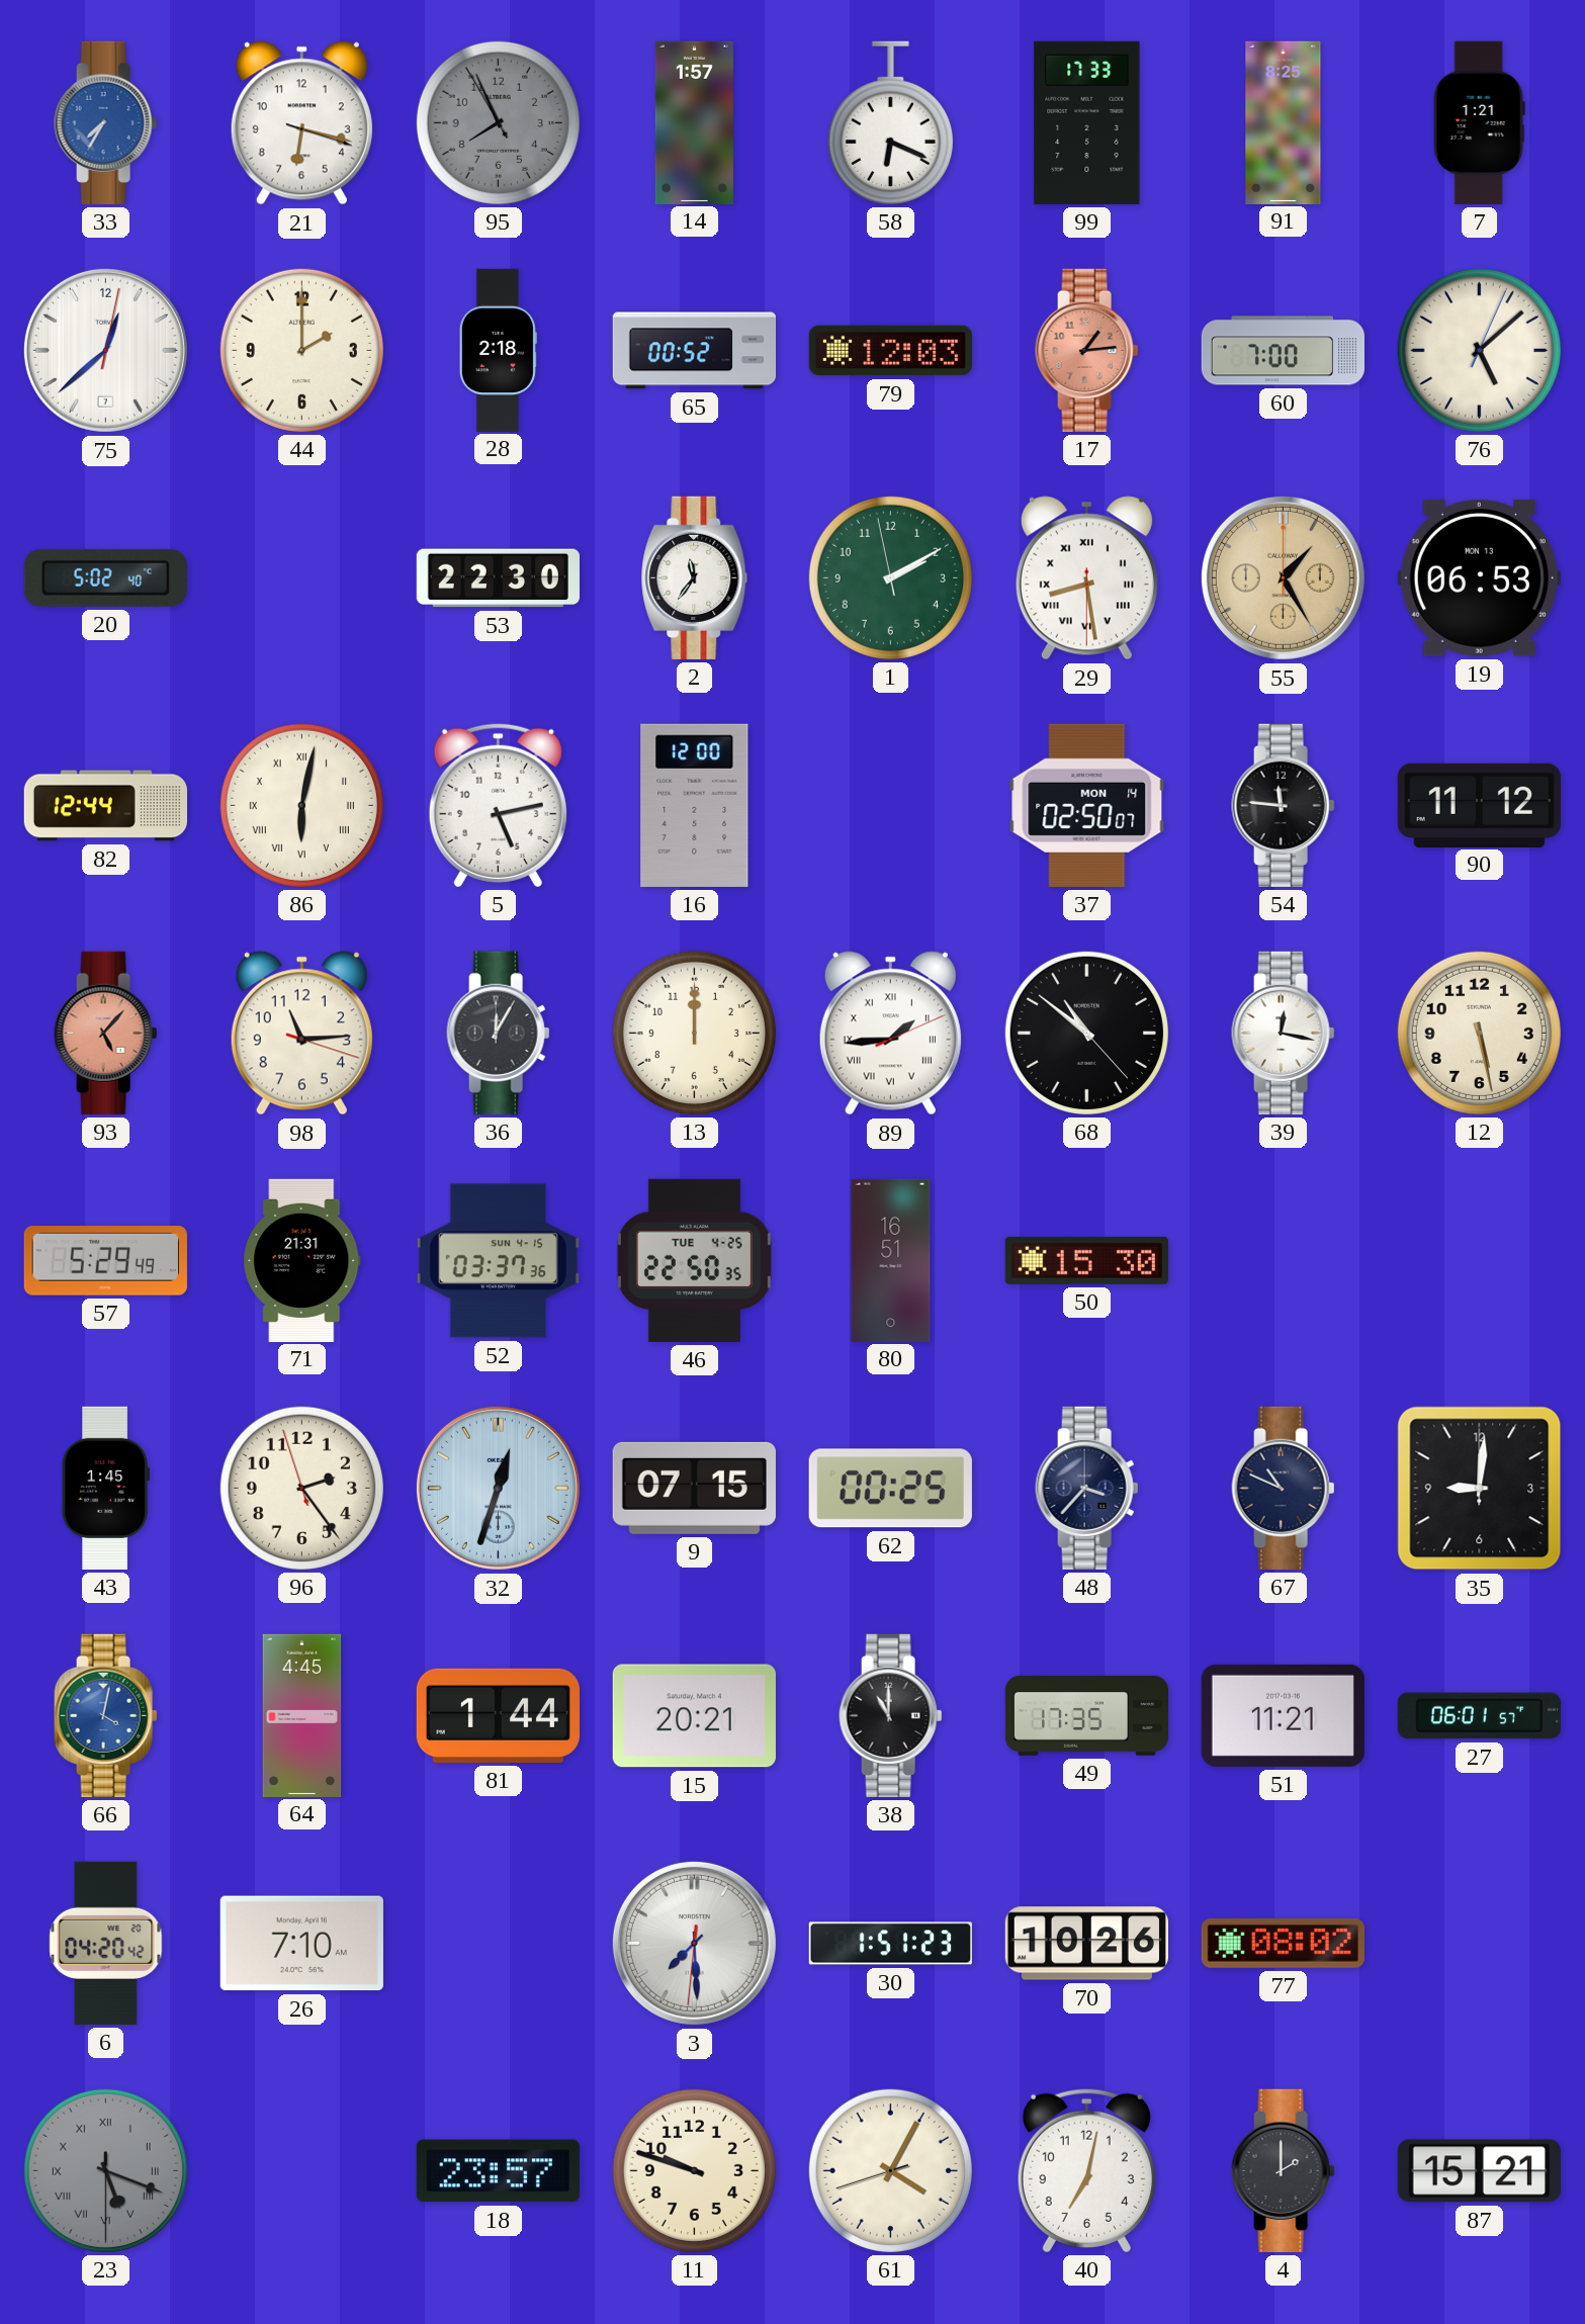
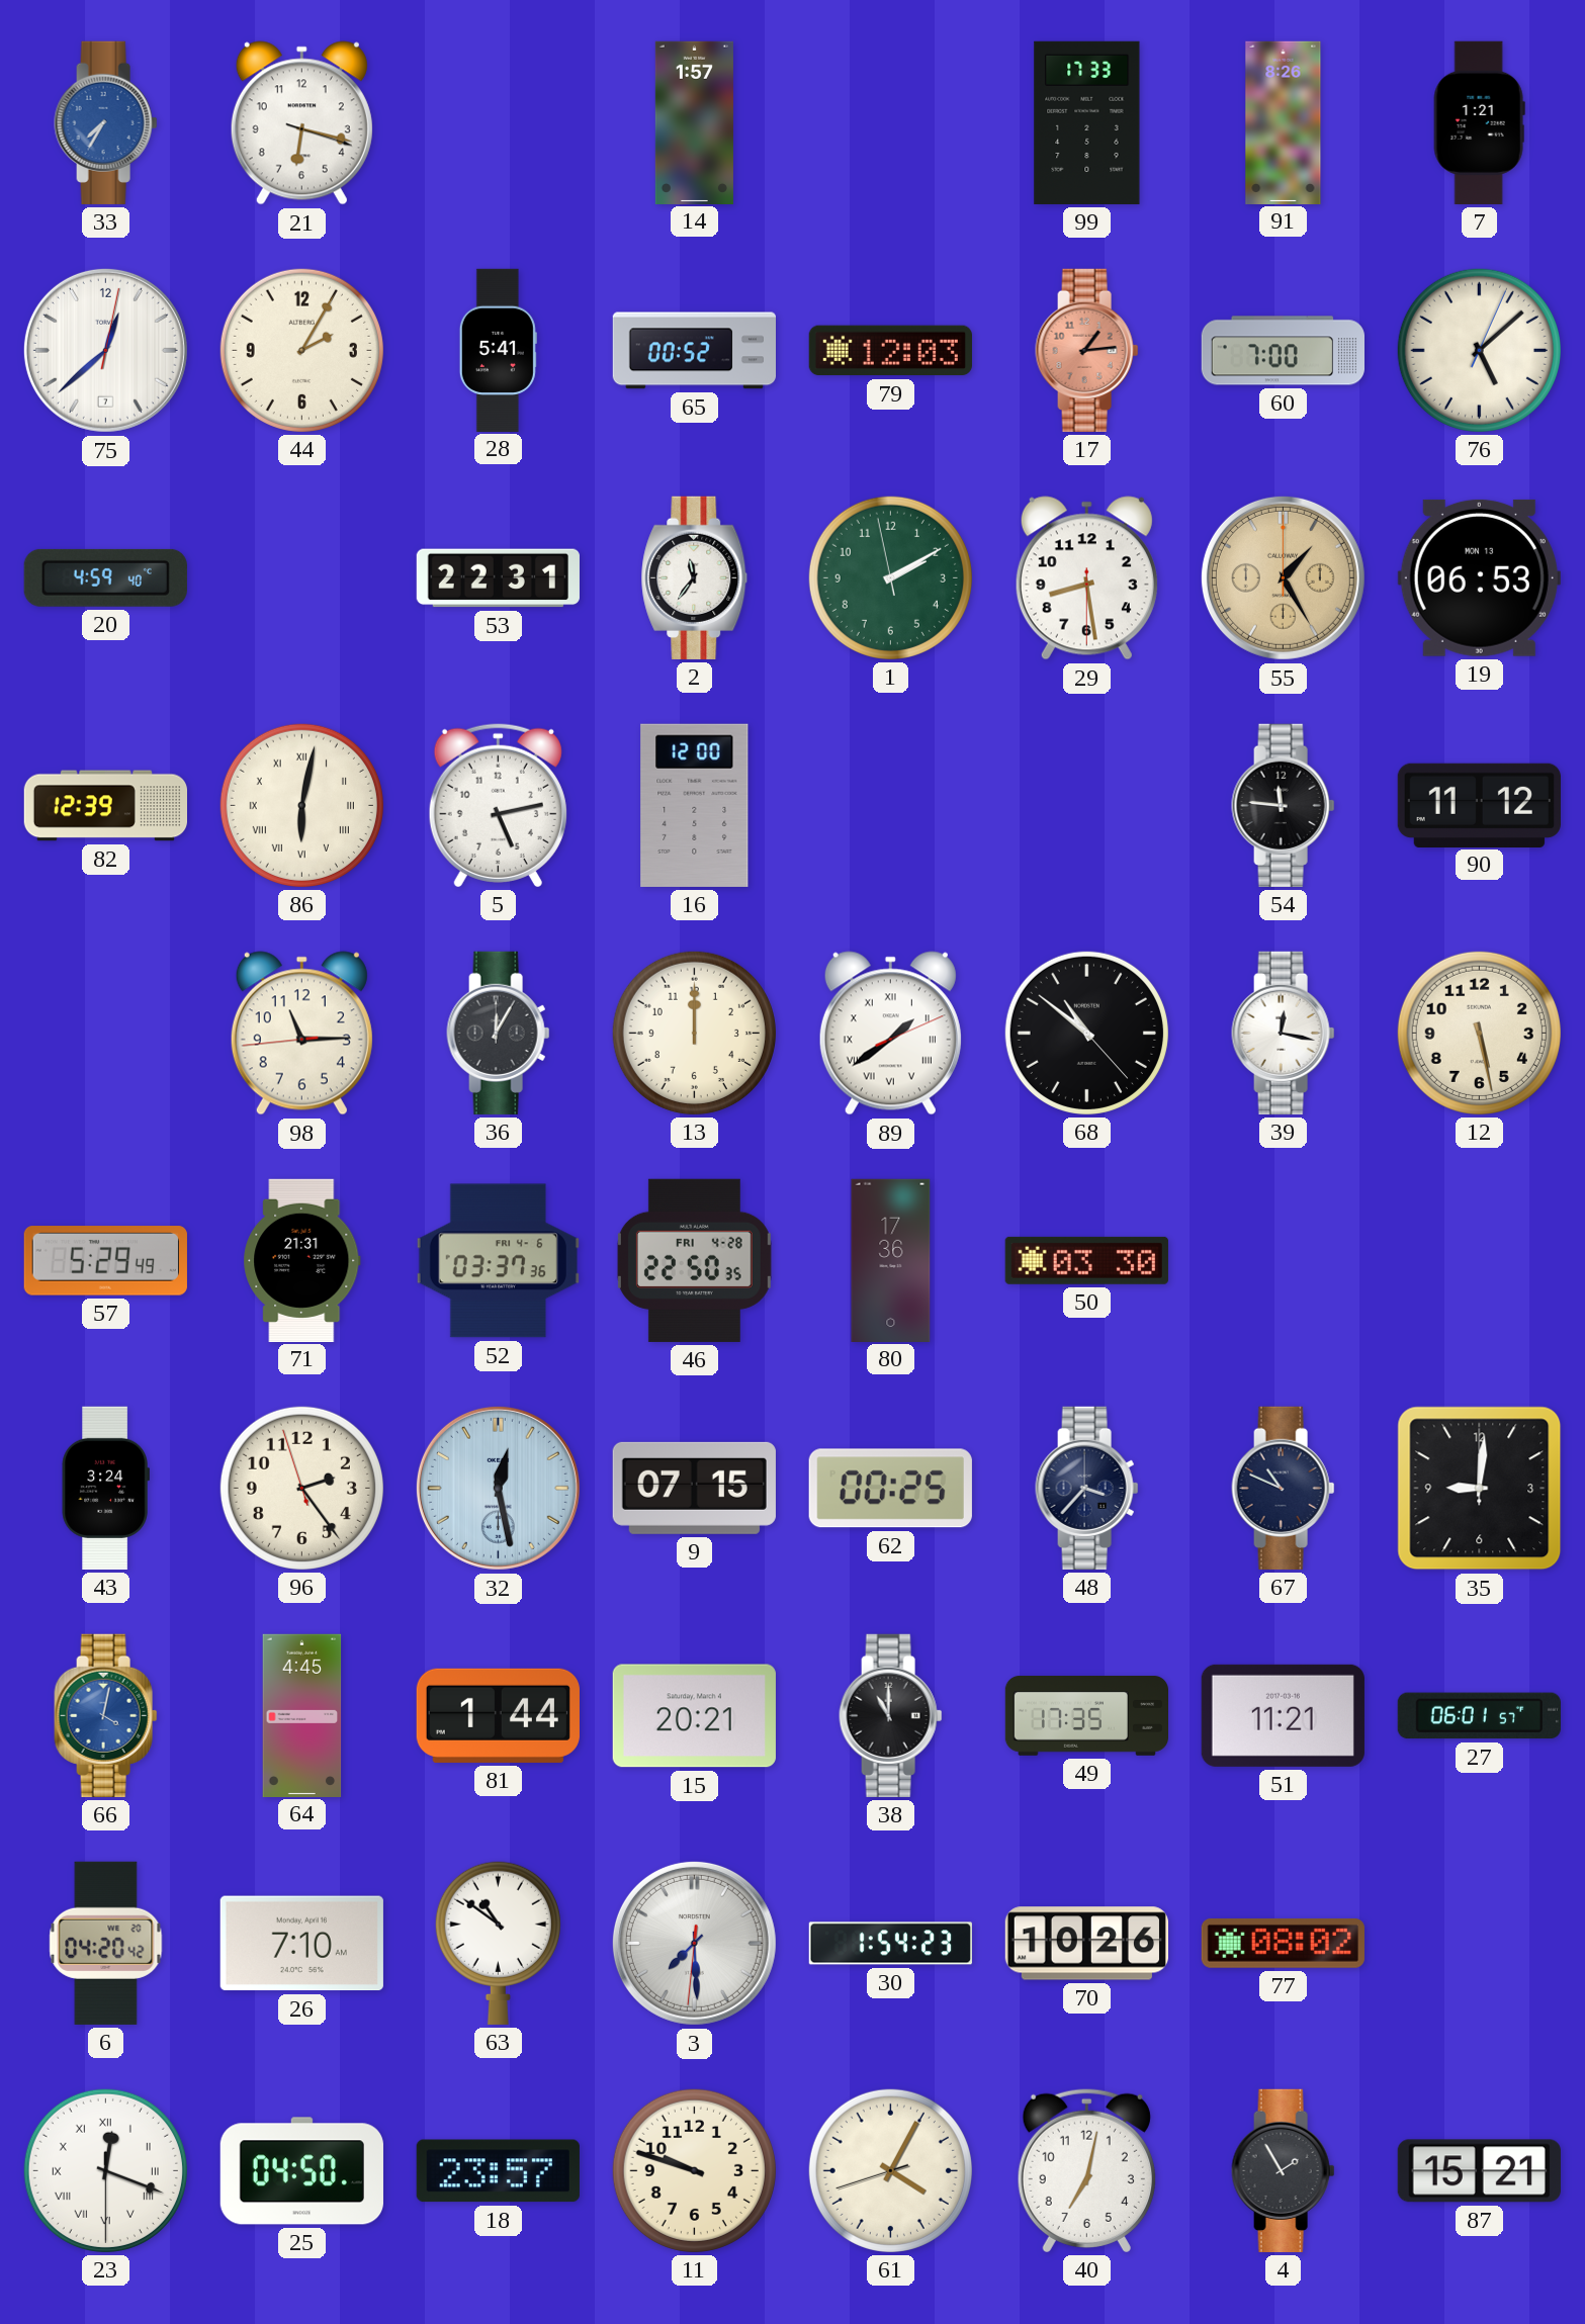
95: 7:55 -> none
58: 6:19 -> none
91: 8:25 -> 8:26
44: 2:00 -> 2:05
28: 2:18 -> 5:41
20: 5:02 -> 4:59
53: 22:30 -> 22:31
29 numerals: Roman -> Arabic
82: 12:44 -> 12:39
37: 02:50 -> none
93: 5:07 -> none
98: 11:14:18 -> 11:14:44
89: 1:44 -> 1:39
52 date: SUN 4-15 -> FRI 4-6
46 date: TUE 4-25 -> FRI 4-28
80: 16:51 -> 17:36
50: 15:30 -> 03:30
43: 1:45 -> 3:24
32: 12:33 -> 12:28
63: none -> 10:51
30: 1:51 -> 1:54
23: 5:18 -> 12:18
23 dial: grey -> white
25: none -> 04:50
4: 2:00 -> 1:55
